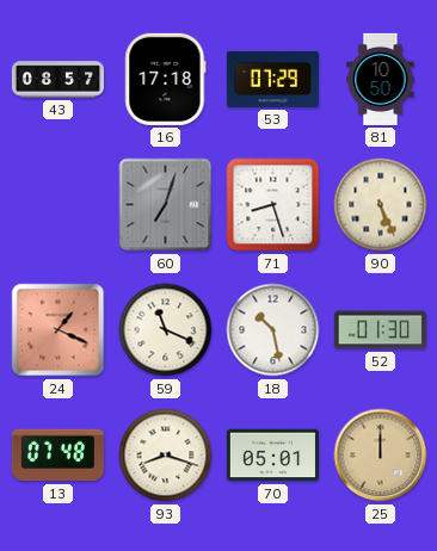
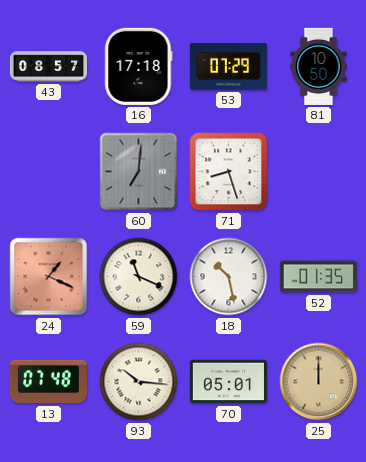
60: 7:03 -> 7:01
90: 5:26 -> none
52: 01:30 -> 01:35
93: 8:18 -> 10:16
